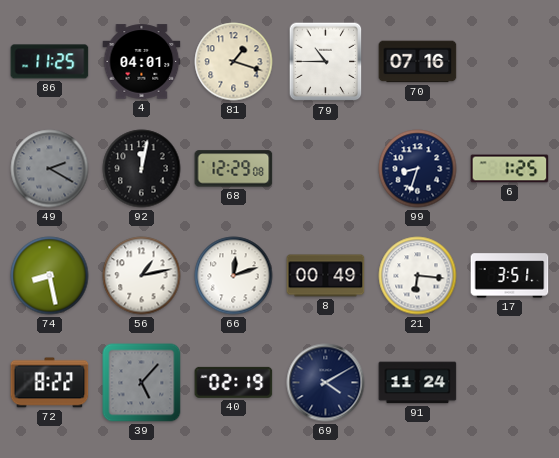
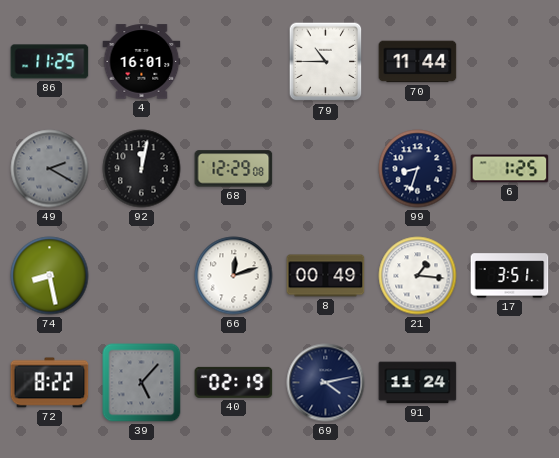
4: 04:01 -> 16:01
81: 1:18 -> none
70: 07:16 -> 11:44
56: 1:13 -> none
21: 6:16 -> 1:16
69: 4:10 -> 4:13
